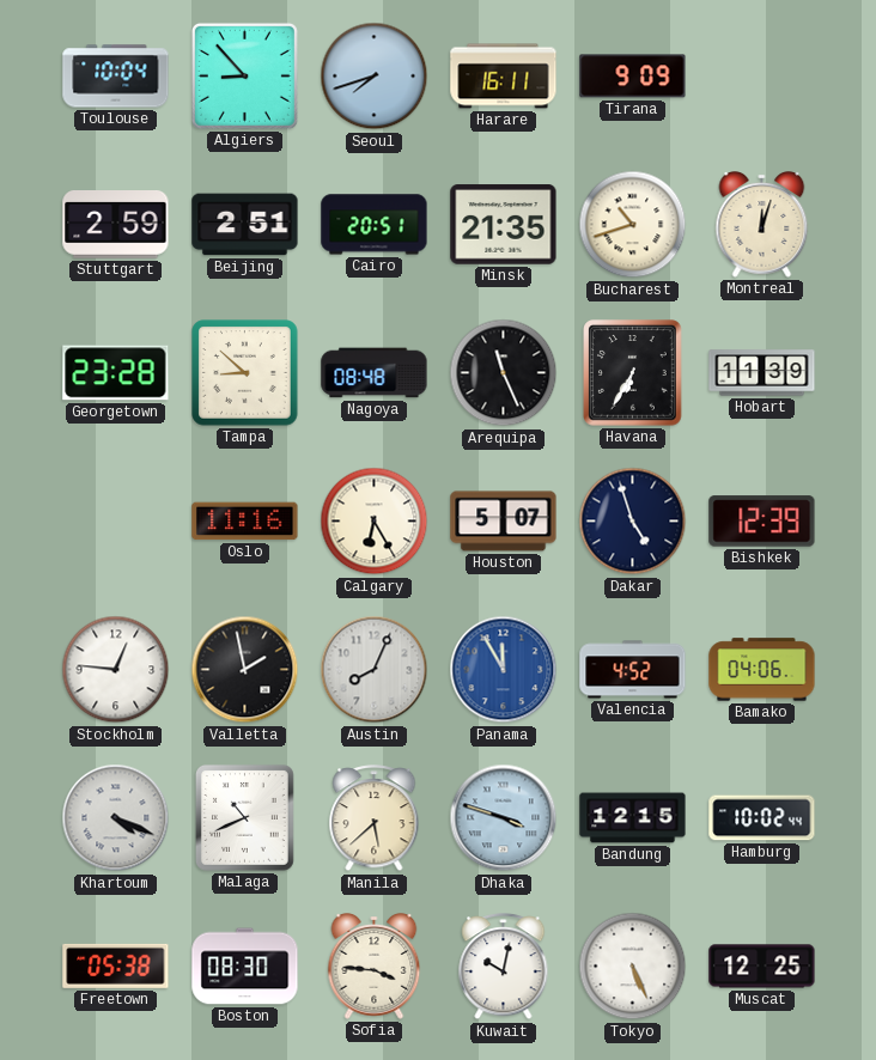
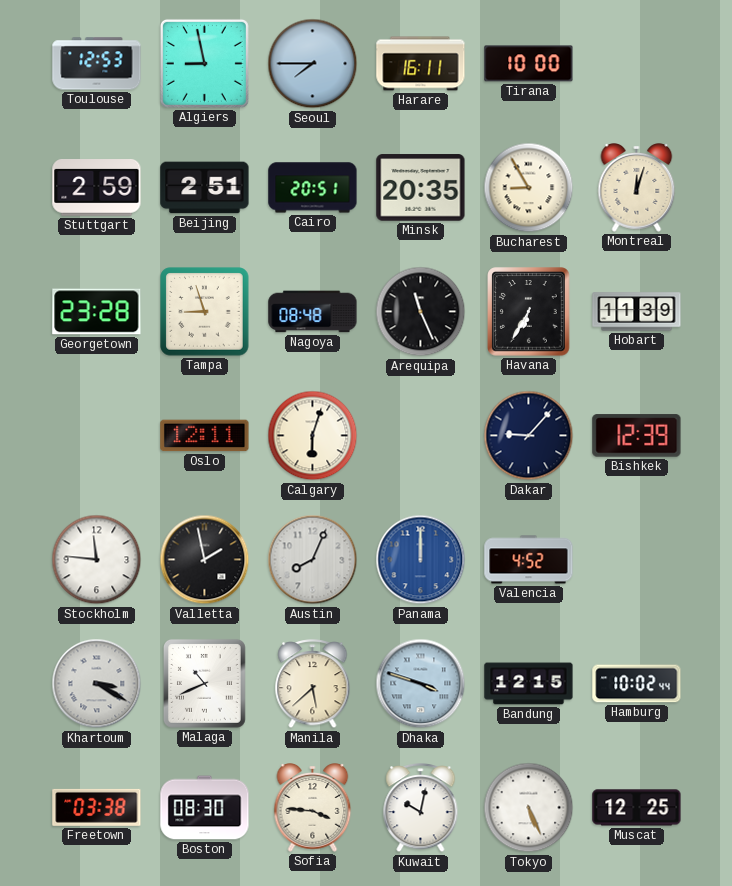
Toulouse: 10:04 -> 12:53
Algiers: 8:53 -> 8:58
Seoul: 7:42 -> 7:45
Tirana: 9:09 -> 10:00
Minsk: 21:35 -> 20:35
Bucharest: 10:42 -> 8:55
Tampa: 8:52 -> 8:57
Oslo: 11:16 -> 12:11
Calgary: 6:25 -> 6:03
Houston: 5:07 -> none
Dakar: 4:57 -> 9:07
Stockholm: 12:46 -> 11:46
Panama: 11:55 -> 12:00
Bamako: 04:06 -> none
Khartoum: 4:19 -> 3:20
Freetown: 05:38 -> 03:38
